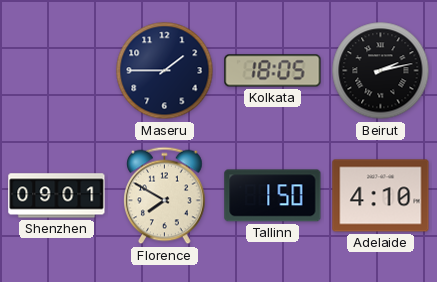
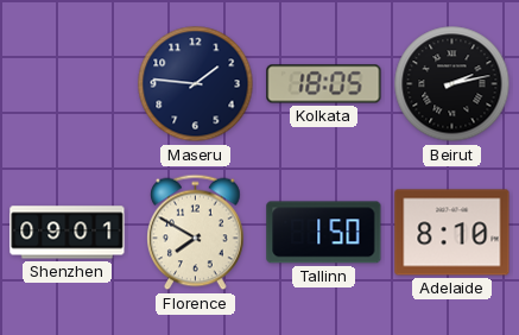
Maseru: 1:45 -> 1:46
Adelaide: 4:10 -> 8:10
